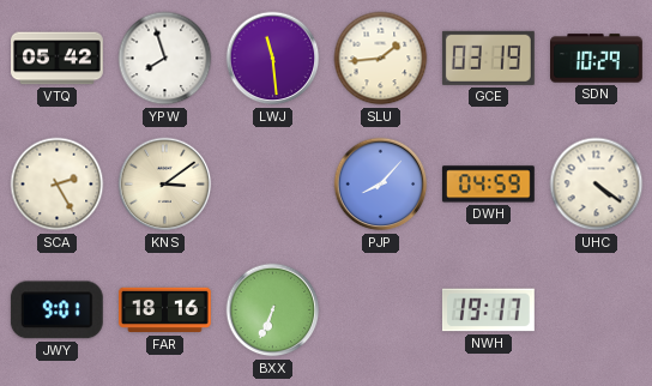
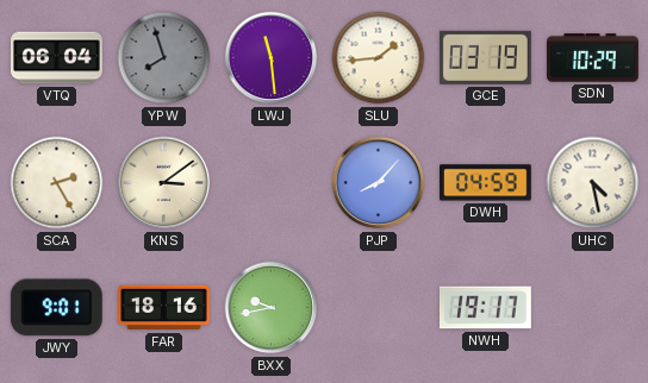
VTQ: 05:42 -> 06:04
YPW dial: white -> grey
UHC: 4:21 -> 4:28
BXX: 6:34 -> 9:43
